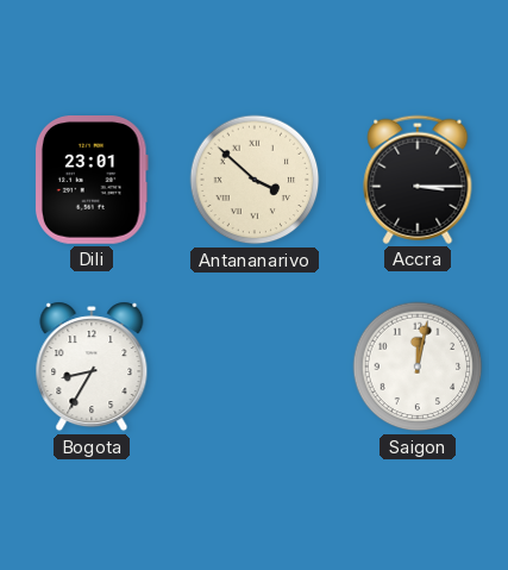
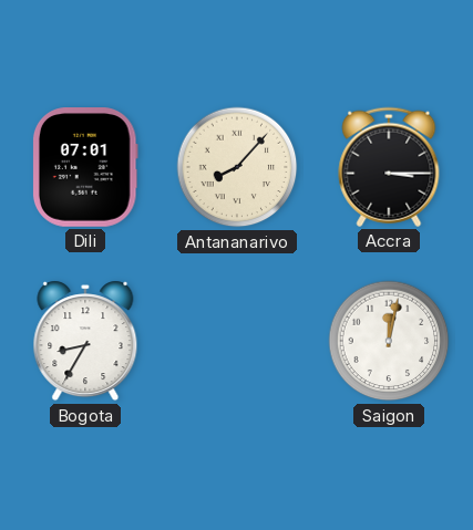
Dili: 23:01 -> 07:01
Antananarivo: 3:52 -> 8:07
